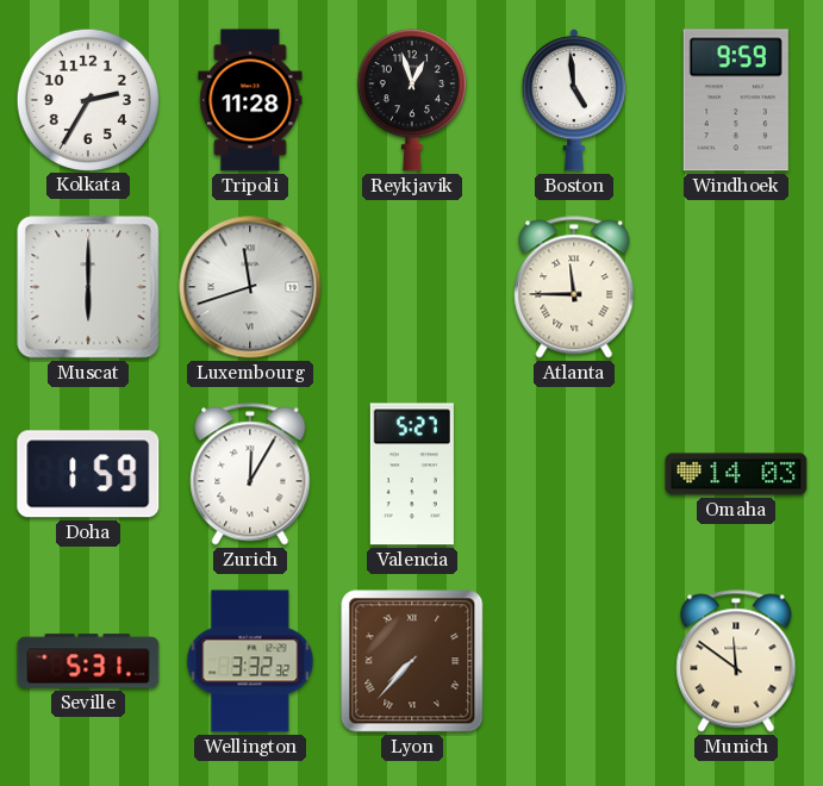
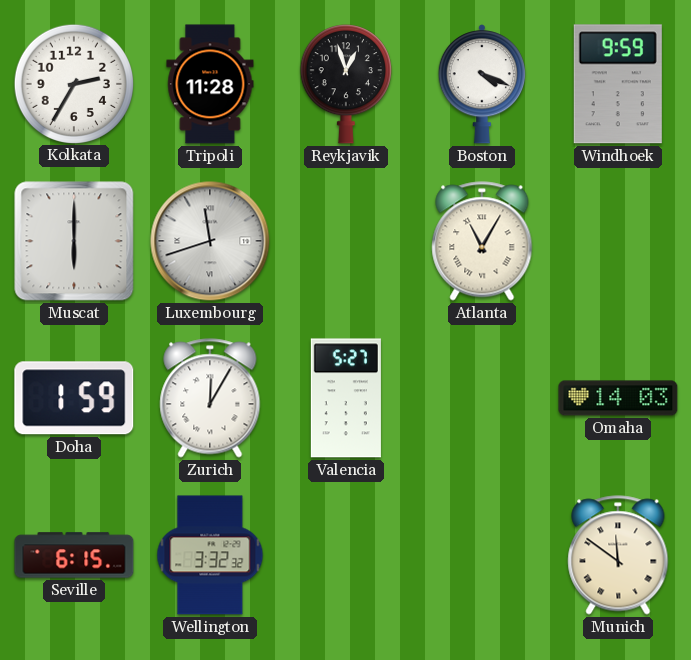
Boston: 4:59 -> 4:19
Atlanta: 11:45 -> 11:05
Seville: 5:31 -> 6:15
Lyon: 7:37 -> none
